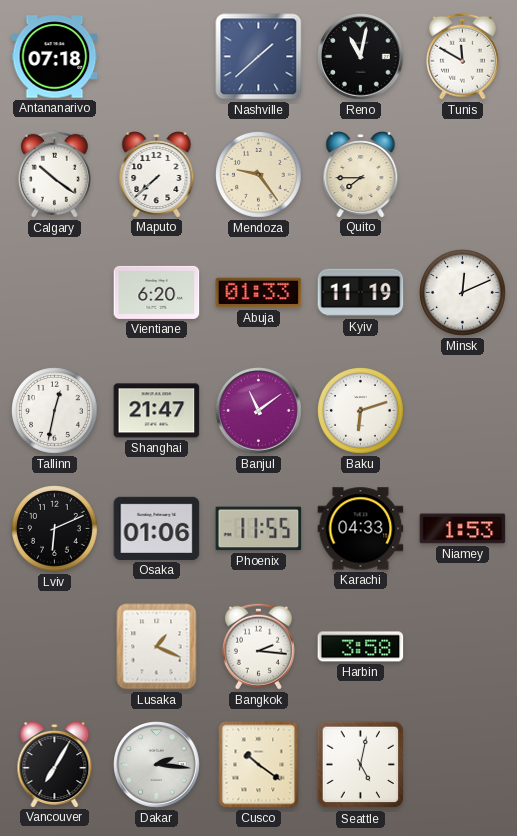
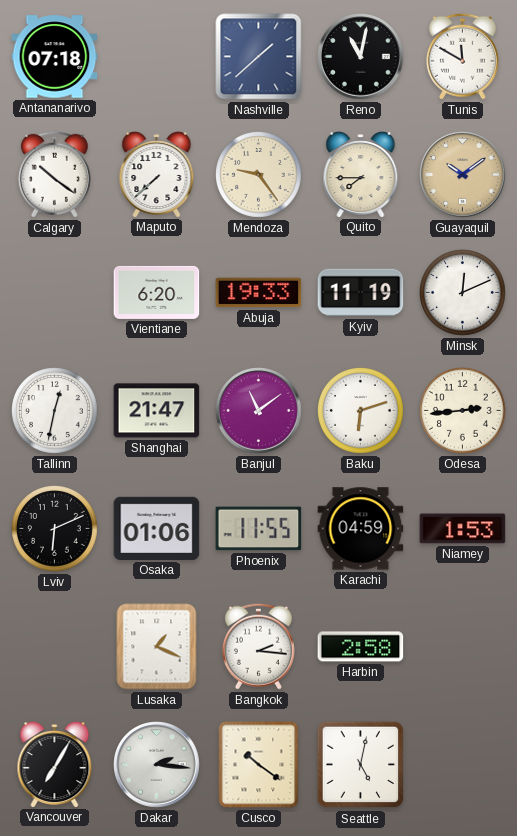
Guayaquil: none -> 10:09
Abuja: 01:33 -> 19:33
Odesa: none -> 2:44
Karachi: 04:33 -> 04:59
Harbin: 3:58 -> 2:58
